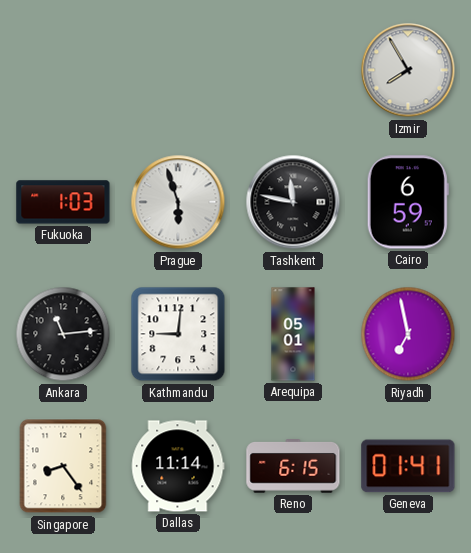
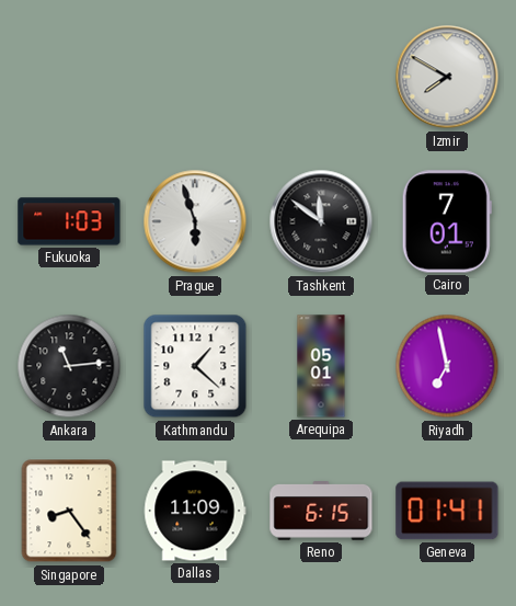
Izmir: 7:55 -> 7:50
Tashkent: 11:47 -> 11:51
Cairo: 6:59 -> 7:01
Kathmandu: 9:01 -> 1:22
Dallas: 11:14 -> 11:09
